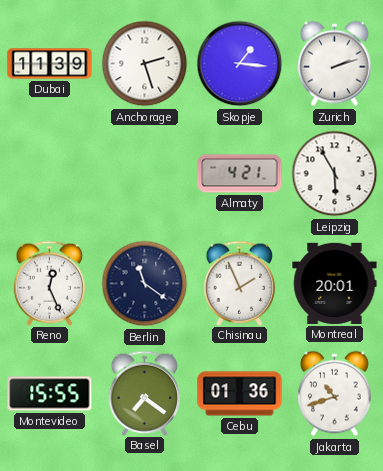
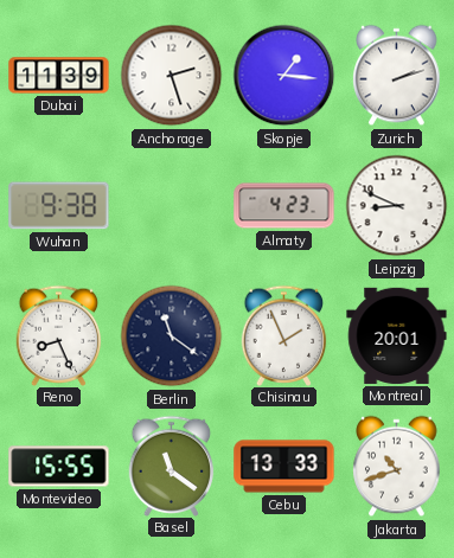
Wuhan: none -> 9:38
Almaty: 4:21 -> 4:23
Leipzig: 5:55 -> 8:49
Reno: 12:26 -> 8:26
Basel: 7:21 -> 11:21
Cebu: 01:36 -> 13:33
